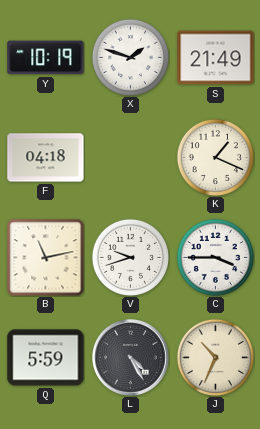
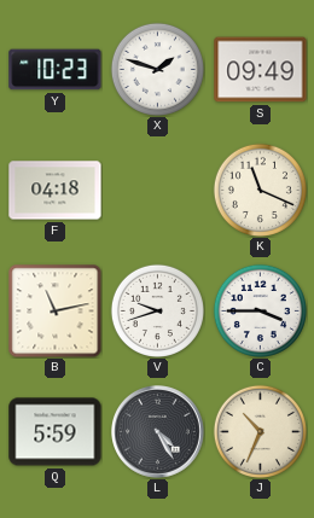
Y: 10:19 -> 10:23
S: 21:49 -> 09:49
K: 1:19 -> 11:19
